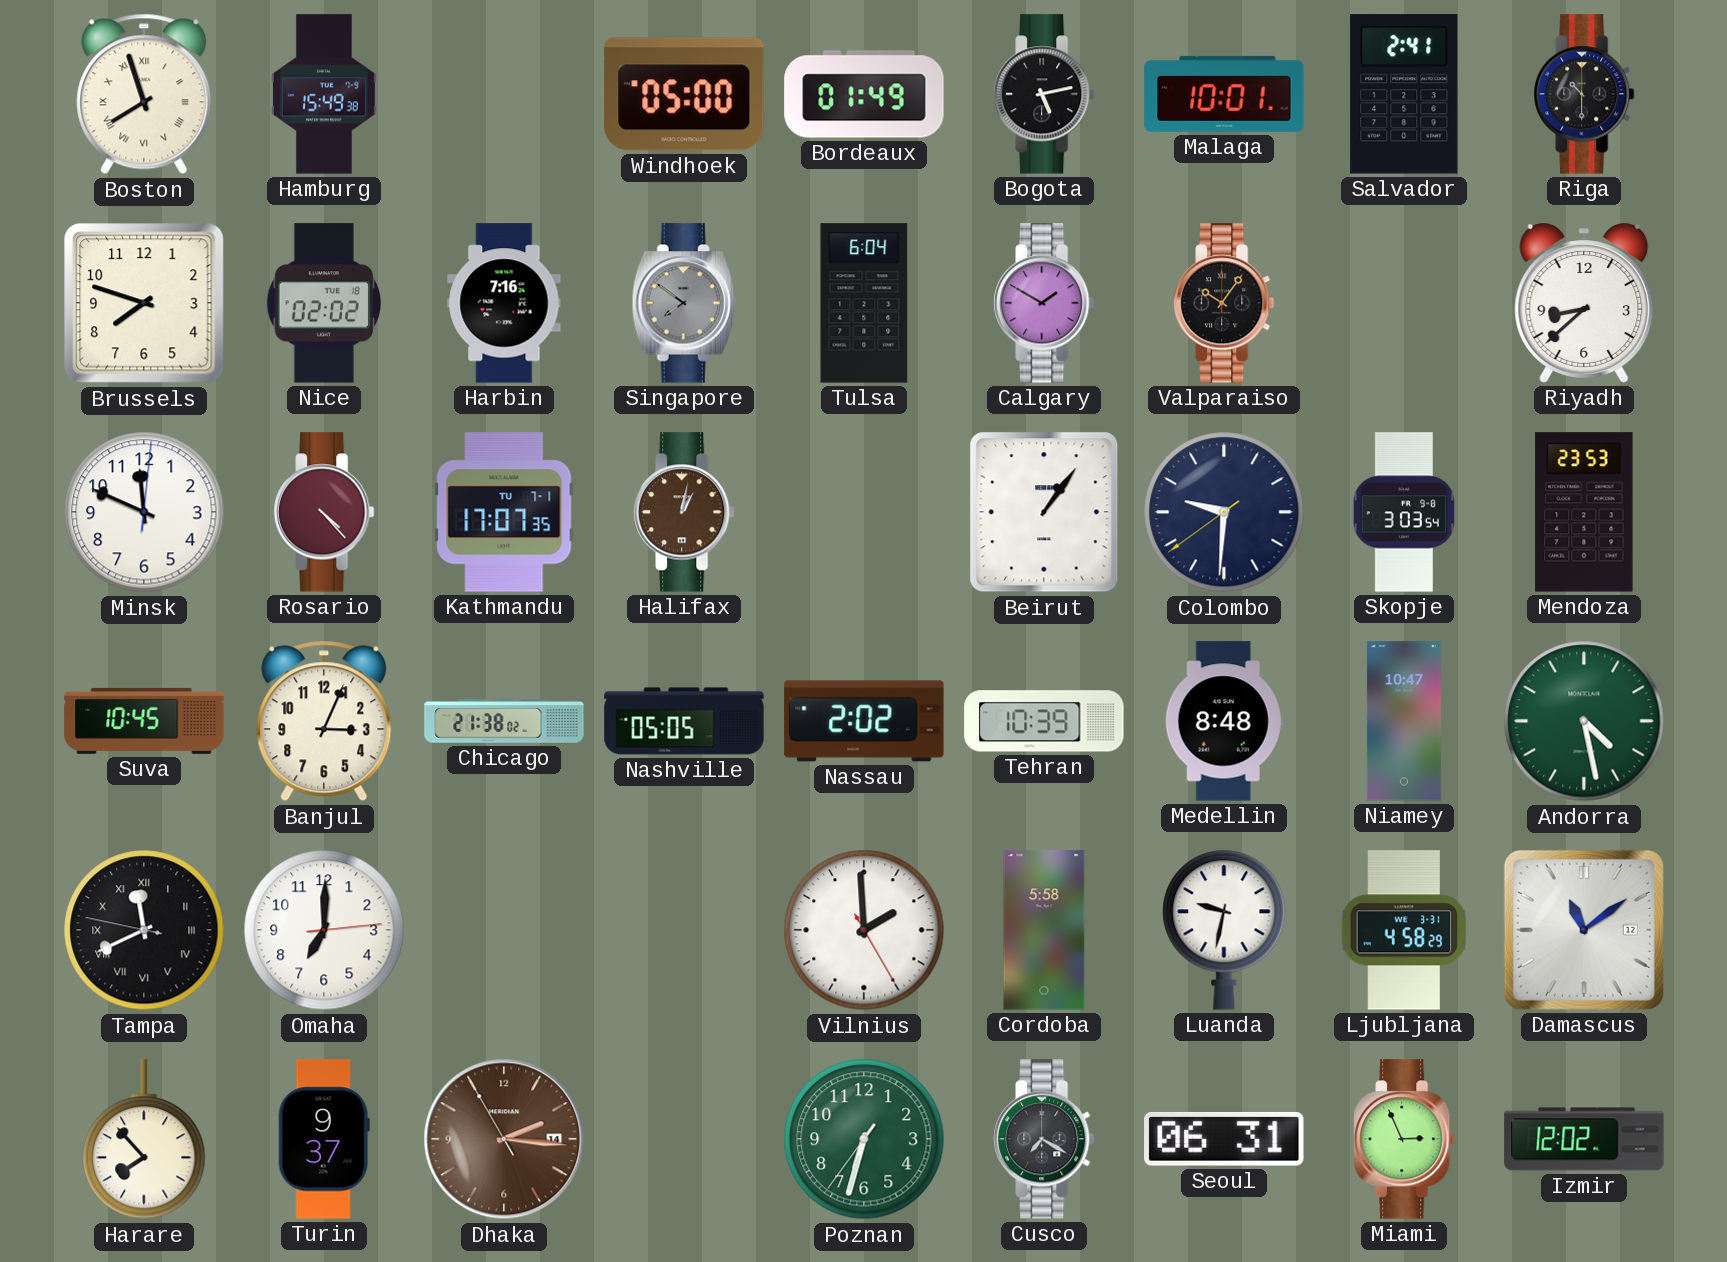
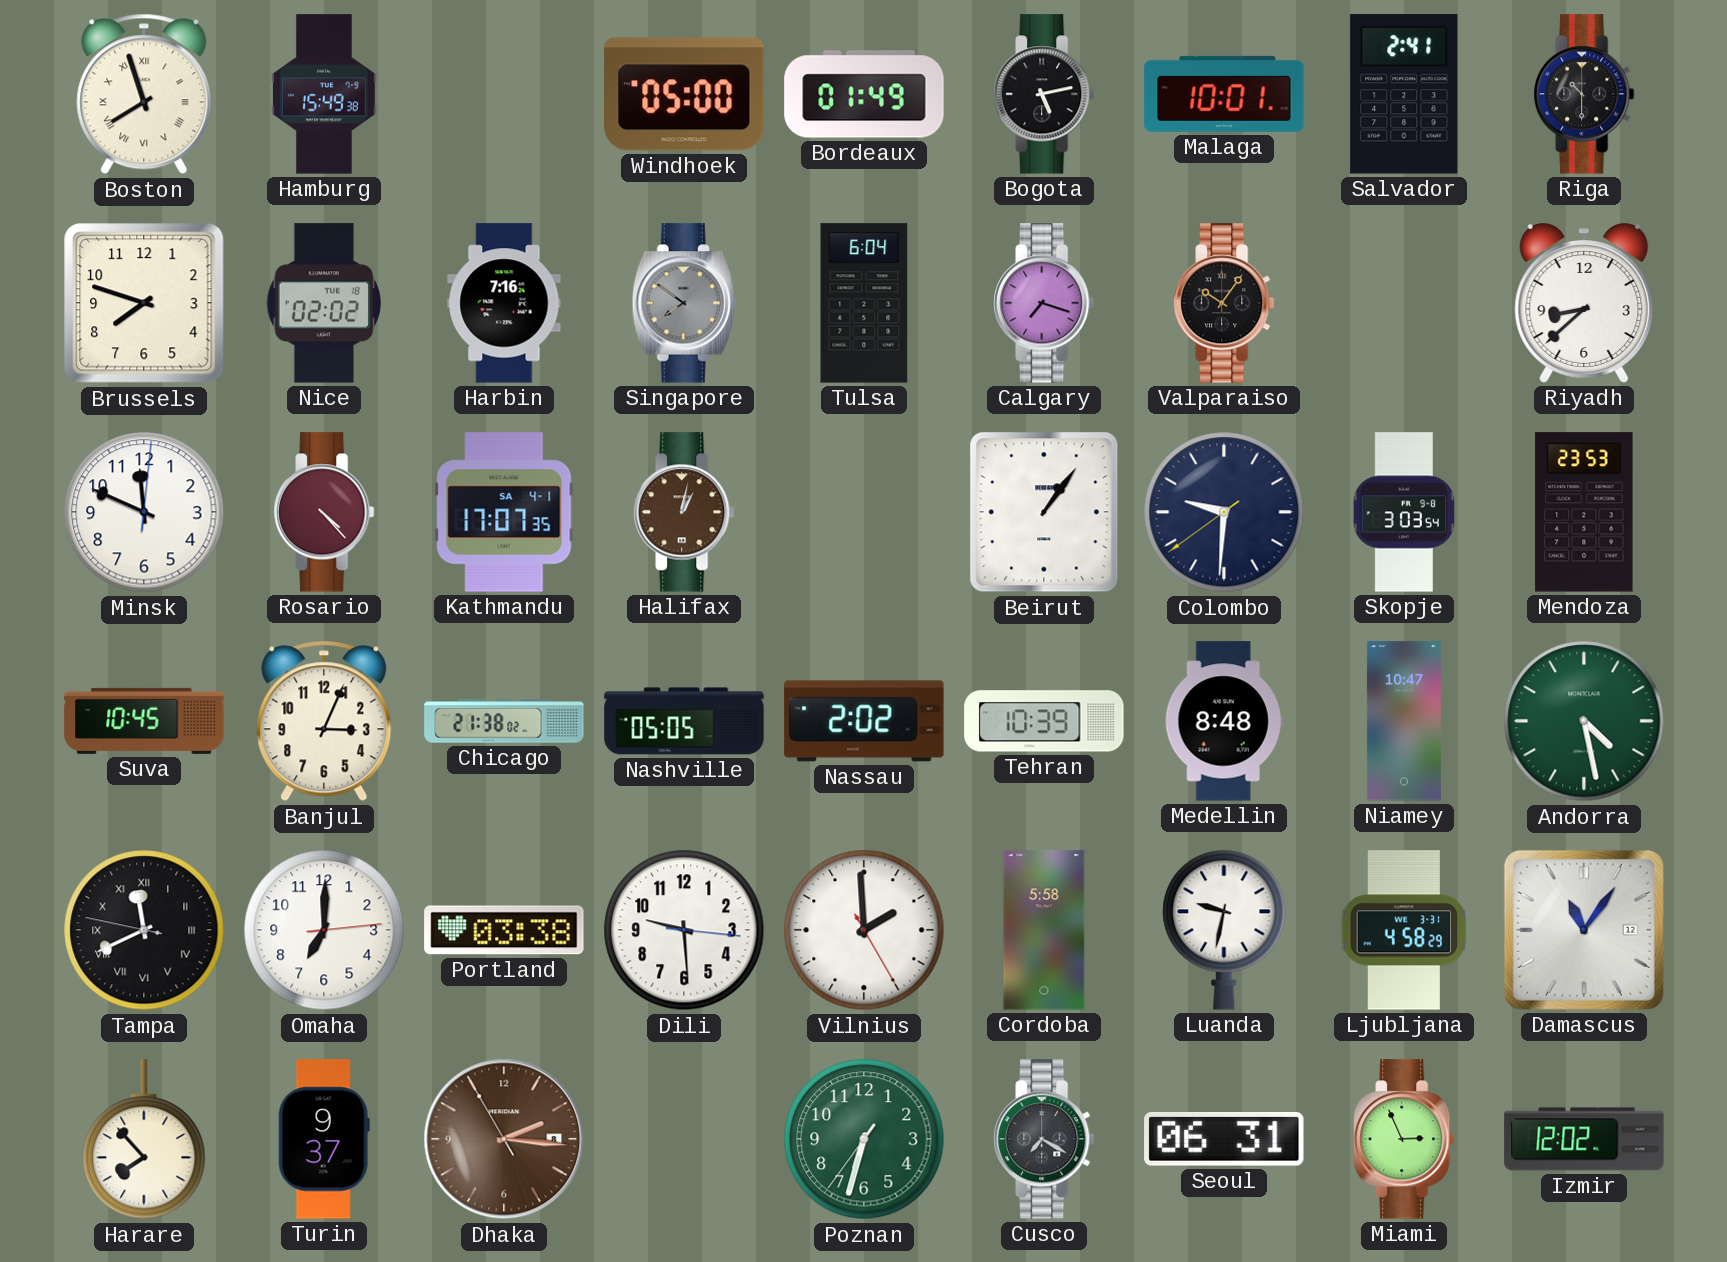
Calgary: 1:50 -> 7:18
Kathmandu date: TU 7-1 -> SA 4-1
Portland: none -> 03:38
Dili: none -> 9:29
Damascus: 11:09 -> 11:06
Dhaka date: 14 -> 8
